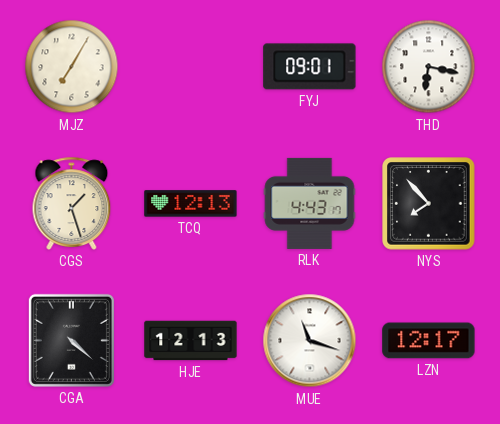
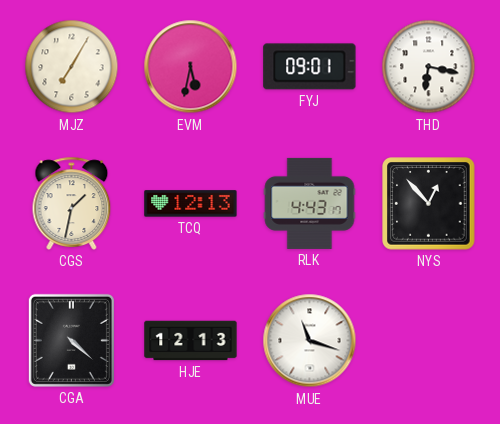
EVM: none -> 5:32
CGS: 1:27 -> 1:32
NYS: 7:53 -> 12:53
LZN: 12:17 -> none
